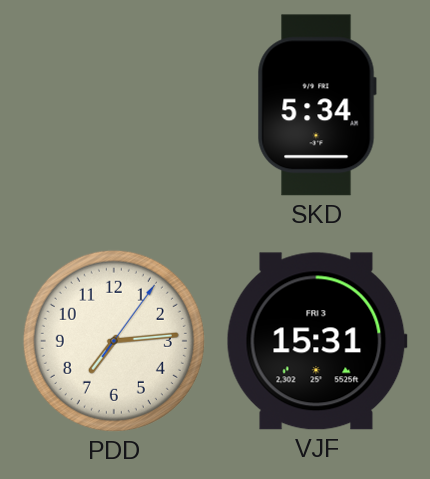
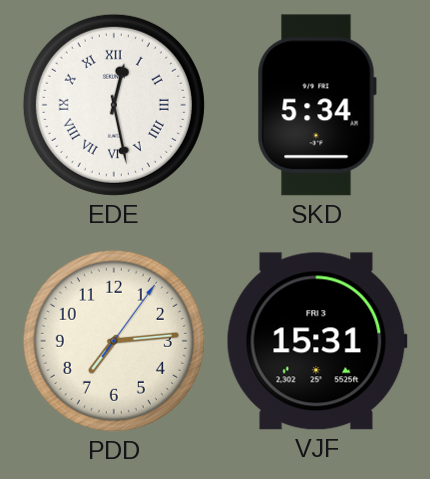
EDE: none -> 12:28
